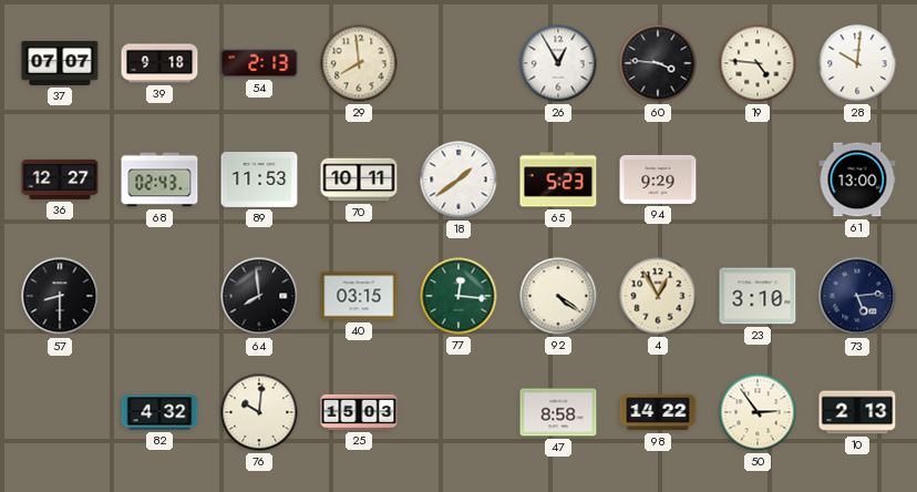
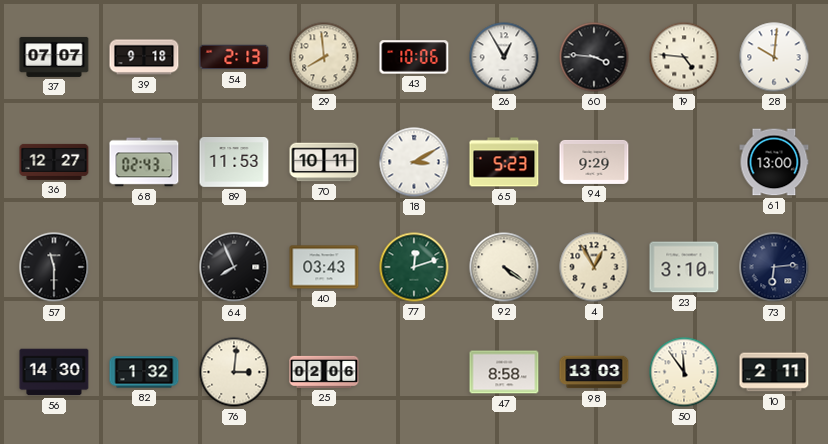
43: none -> 10:06
18: 1:39 -> 3:10
57: 8:30 -> 11:30
64: 7:59 -> 7:56
40: 03:15 -> 03:43
77: 12:16 -> 12:12
73: 5:14 -> 6:14
56: none -> 14:30
82: 4:32 -> 1:32
76: 10:01 -> 3:01
25: 15:03 -> 02:06
98: 14:22 -> 13:03
50: 2:54 -> 11:54
10: 2:13 -> 2:11
